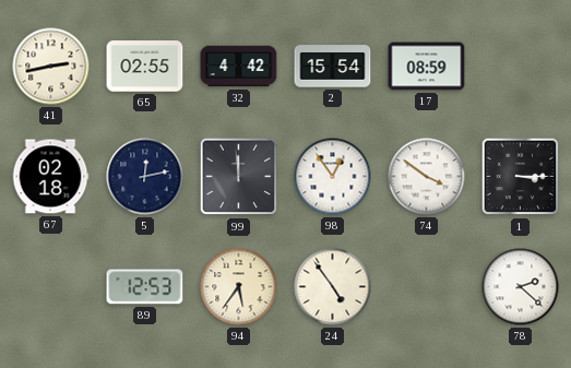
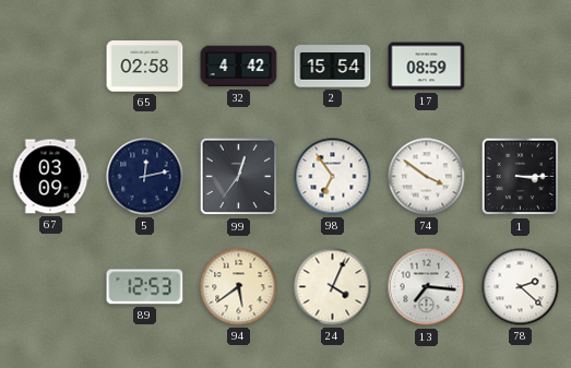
41: 2:43 -> none
65: 02:55 -> 02:58
67: 02:18 -> 03:09
99: 11:59 -> 12:36
98: 12:54 -> 6:54
94: 5:36 -> 5:39
24: 4:54 -> 4:04
13: none -> 7:16
